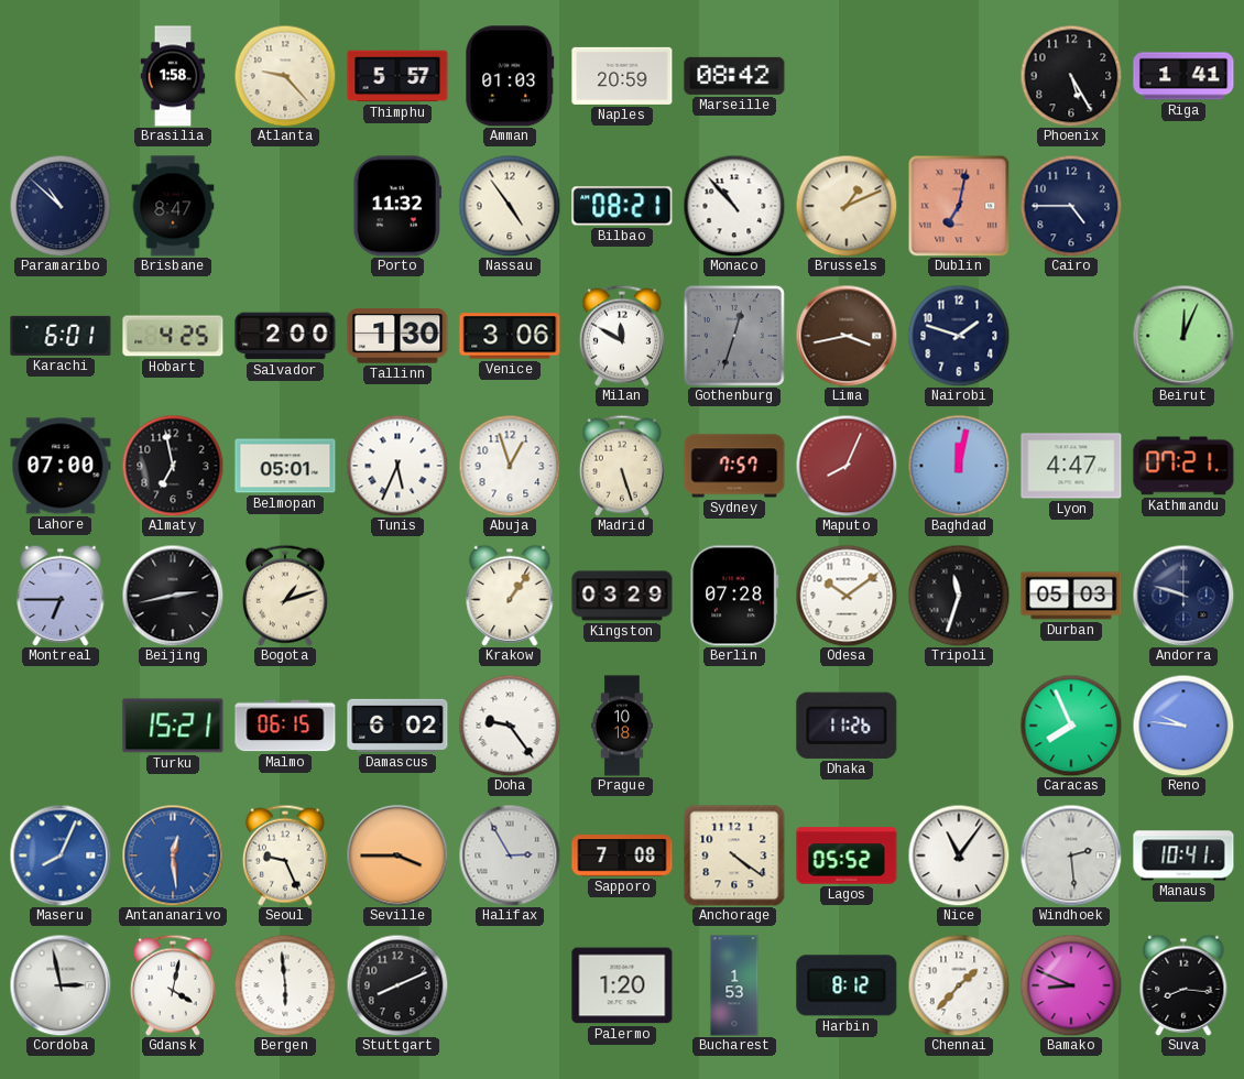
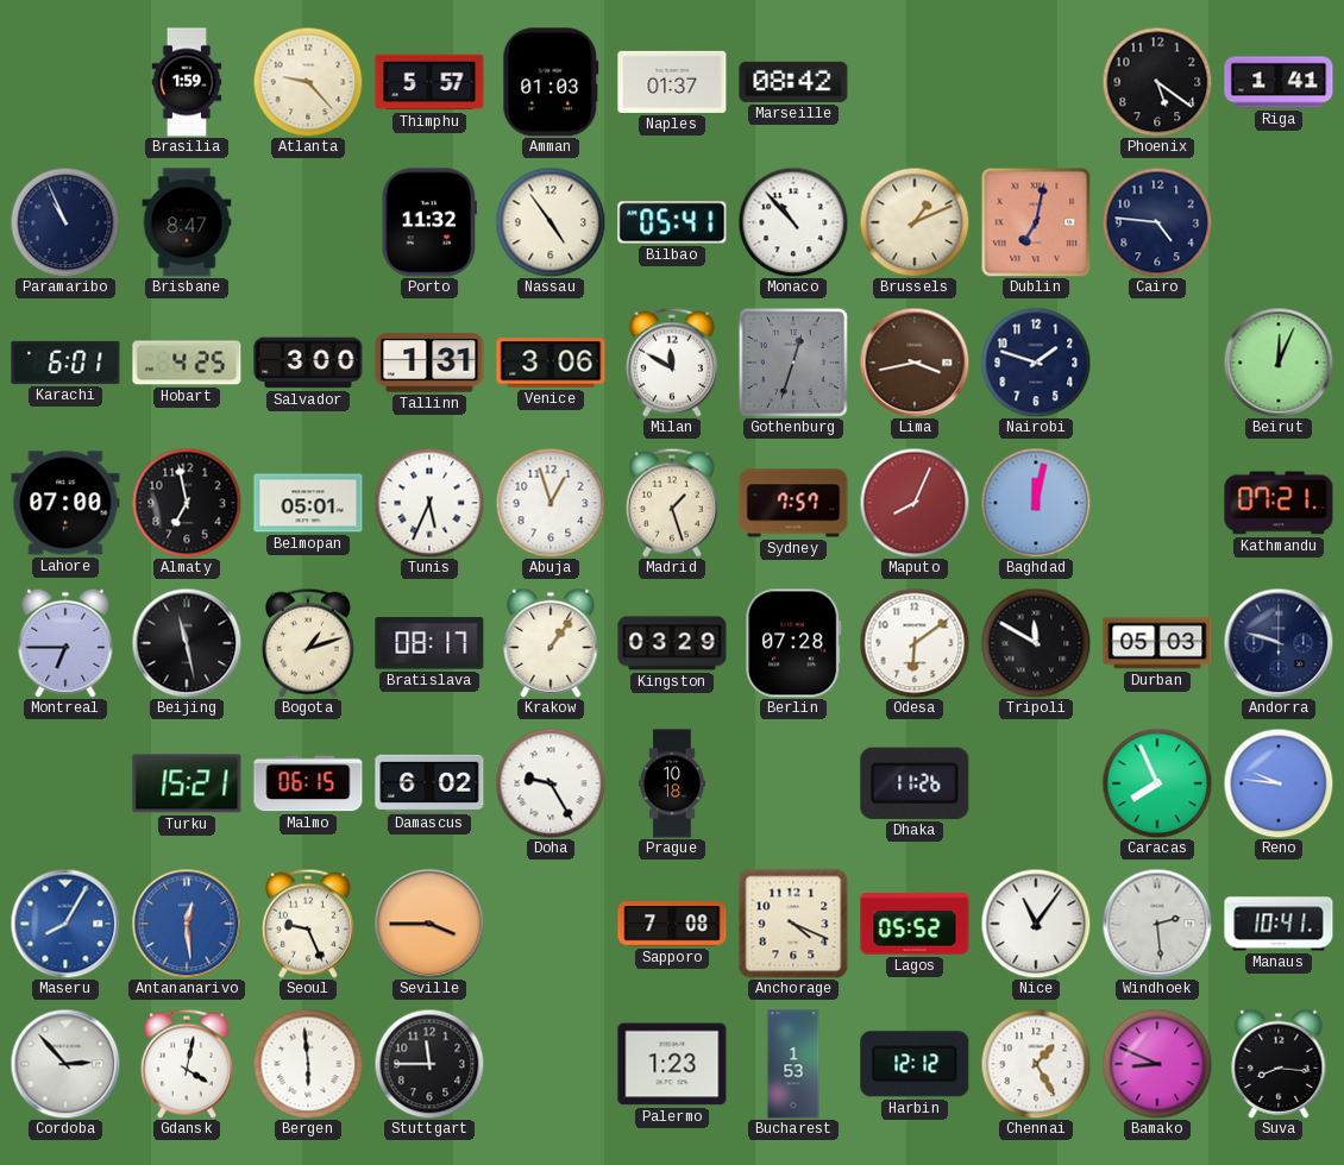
Brasilia: 1:58 -> 1:59
Naples: 20:59 -> 01:37
Phoenix: 5:25 -> 5:21
Paramaribo: 10:52 -> 10:56
Bilbao: 08:21 -> 05:41
Cairo: 4:45 -> 4:46
Salvador: 2:00 -> 3:00
Tallinn: 1:30 -> 1:31
Madrid: 5:27 -> 1:27
Lyon: 4:47 -> none
Beijing: 2:43 -> 11:28
Bratislava: none -> 08:17
Odesa: 10:09 -> 6:09
Tripoli: 11:33 -> 11:50
Doha: 9:24 -> 9:25
Maseru: 8:04 -> 8:05
Halifax: 2:55 -> none
Anchorage: 4:21 -> 4:19
Cordoba: 2:58 -> 2:53
Stuttgart: 8:11 -> 11:45
Palermo: 1:20 -> 1:23
Harbin: 8:12 -> 12:12
Chennai: 1:37 -> 1:25
